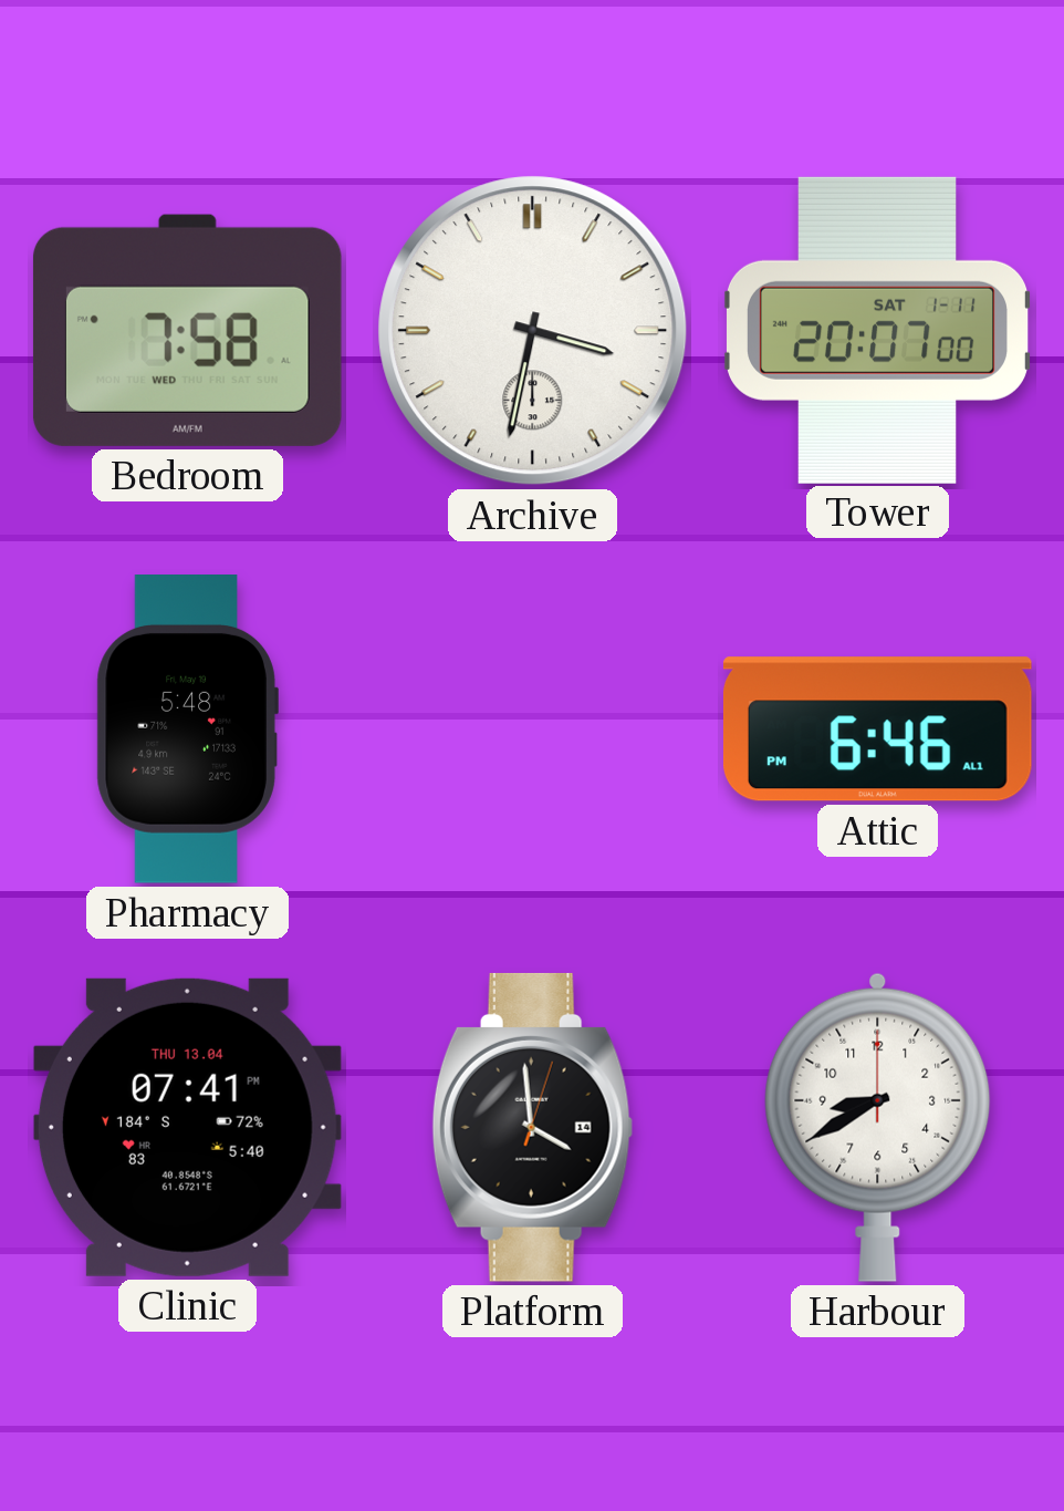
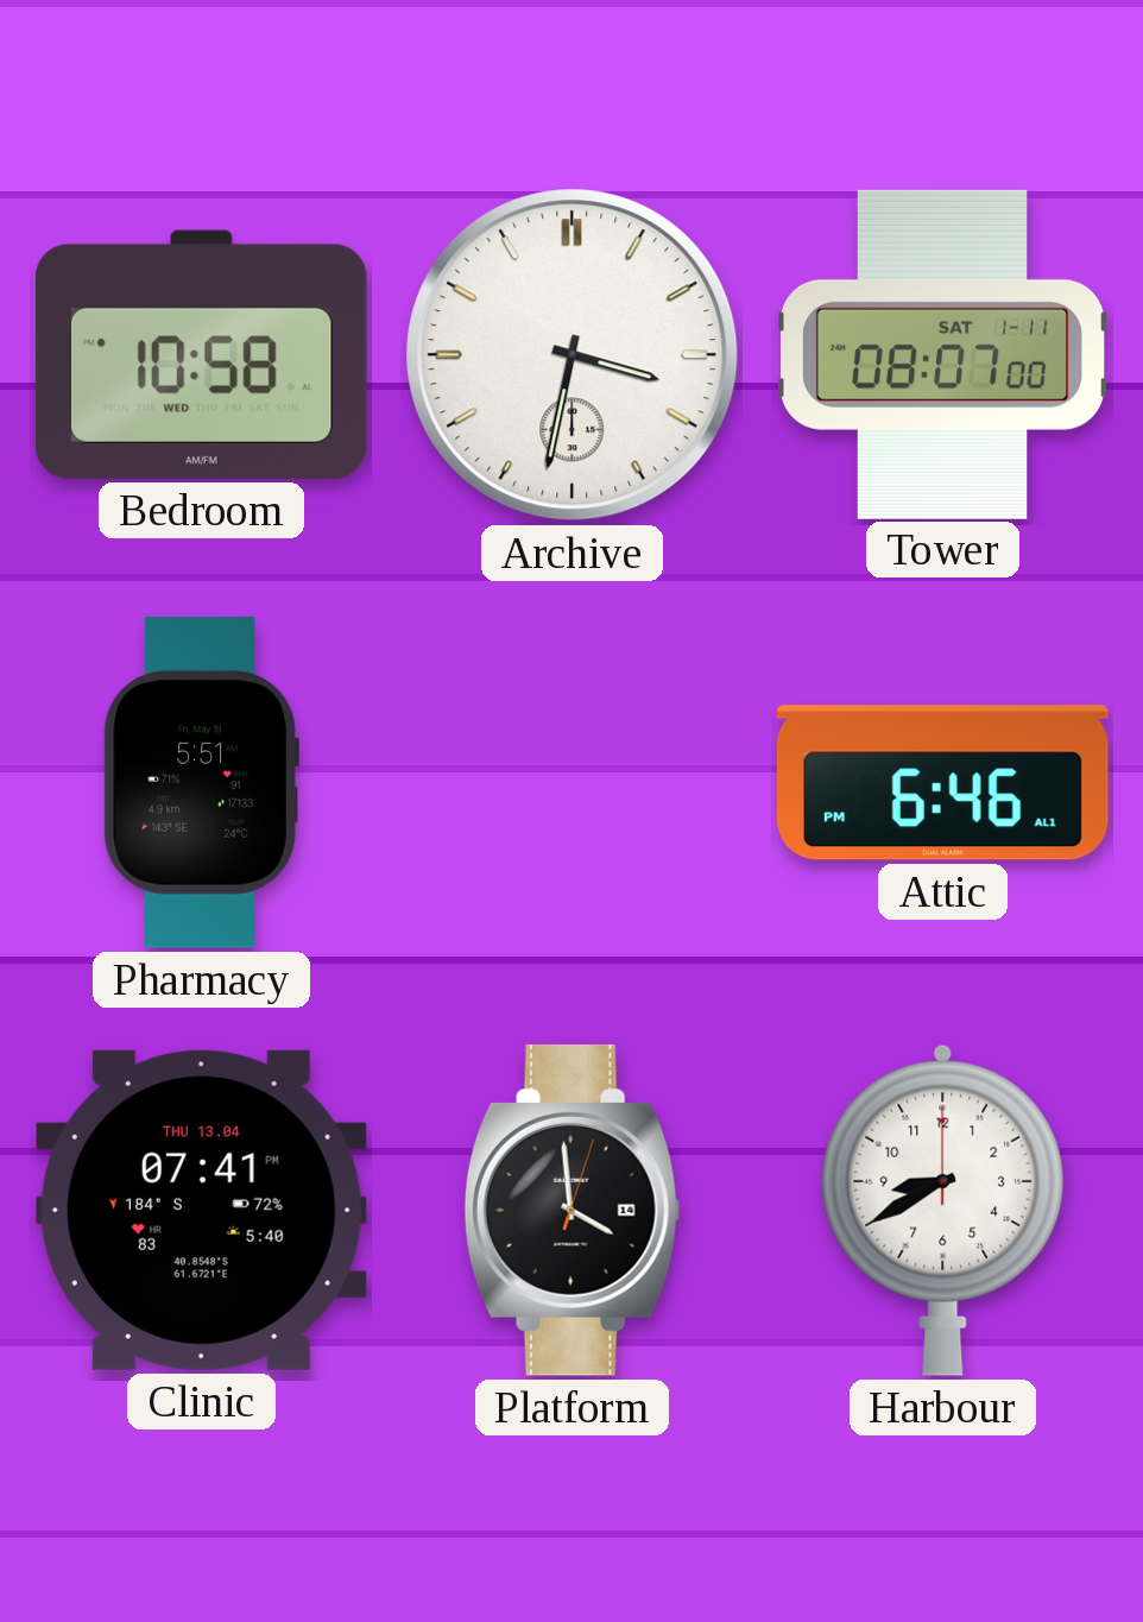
Bedroom: 7:58 -> 10:58
Tower: 20:07 -> 08:07
Pharmacy: 5:48 -> 5:51
